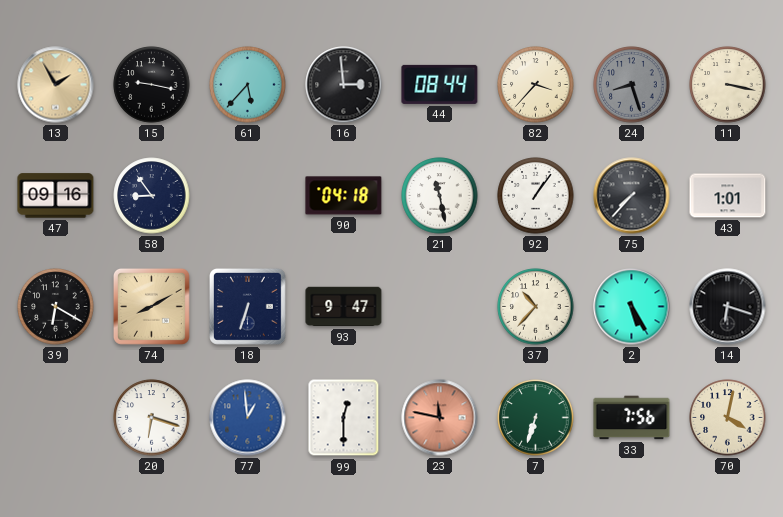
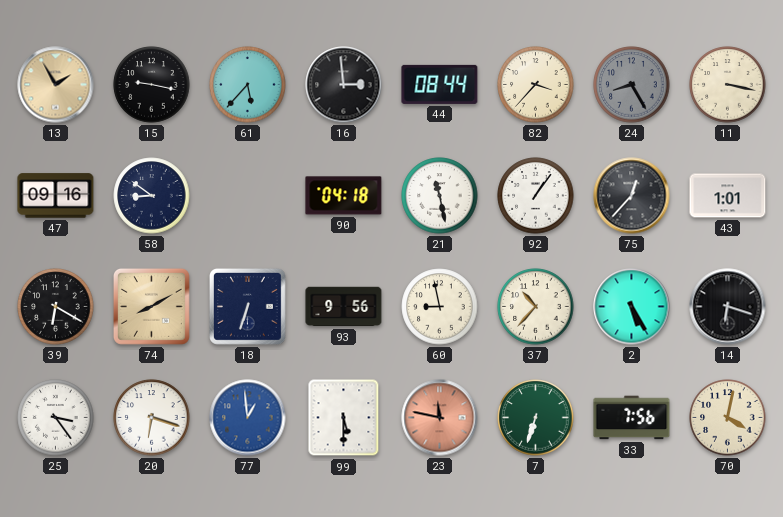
24: 8:27 -> 8:25
58: 8:54 -> 8:51
75: 7:37 -> 12:37
93: 9:47 -> 9:56
60: none -> 8:58
25: none -> 3:24
99: 12:30 -> 5:30
